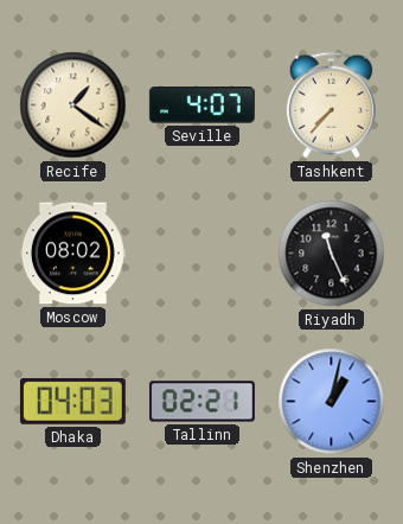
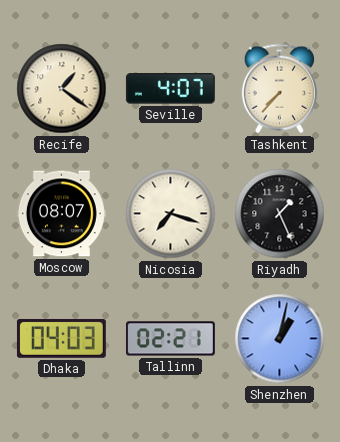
Moscow: 08:02 -> 08:07
Nicosia: none -> 7:18
Riyadh: 11:26 -> 1:26
